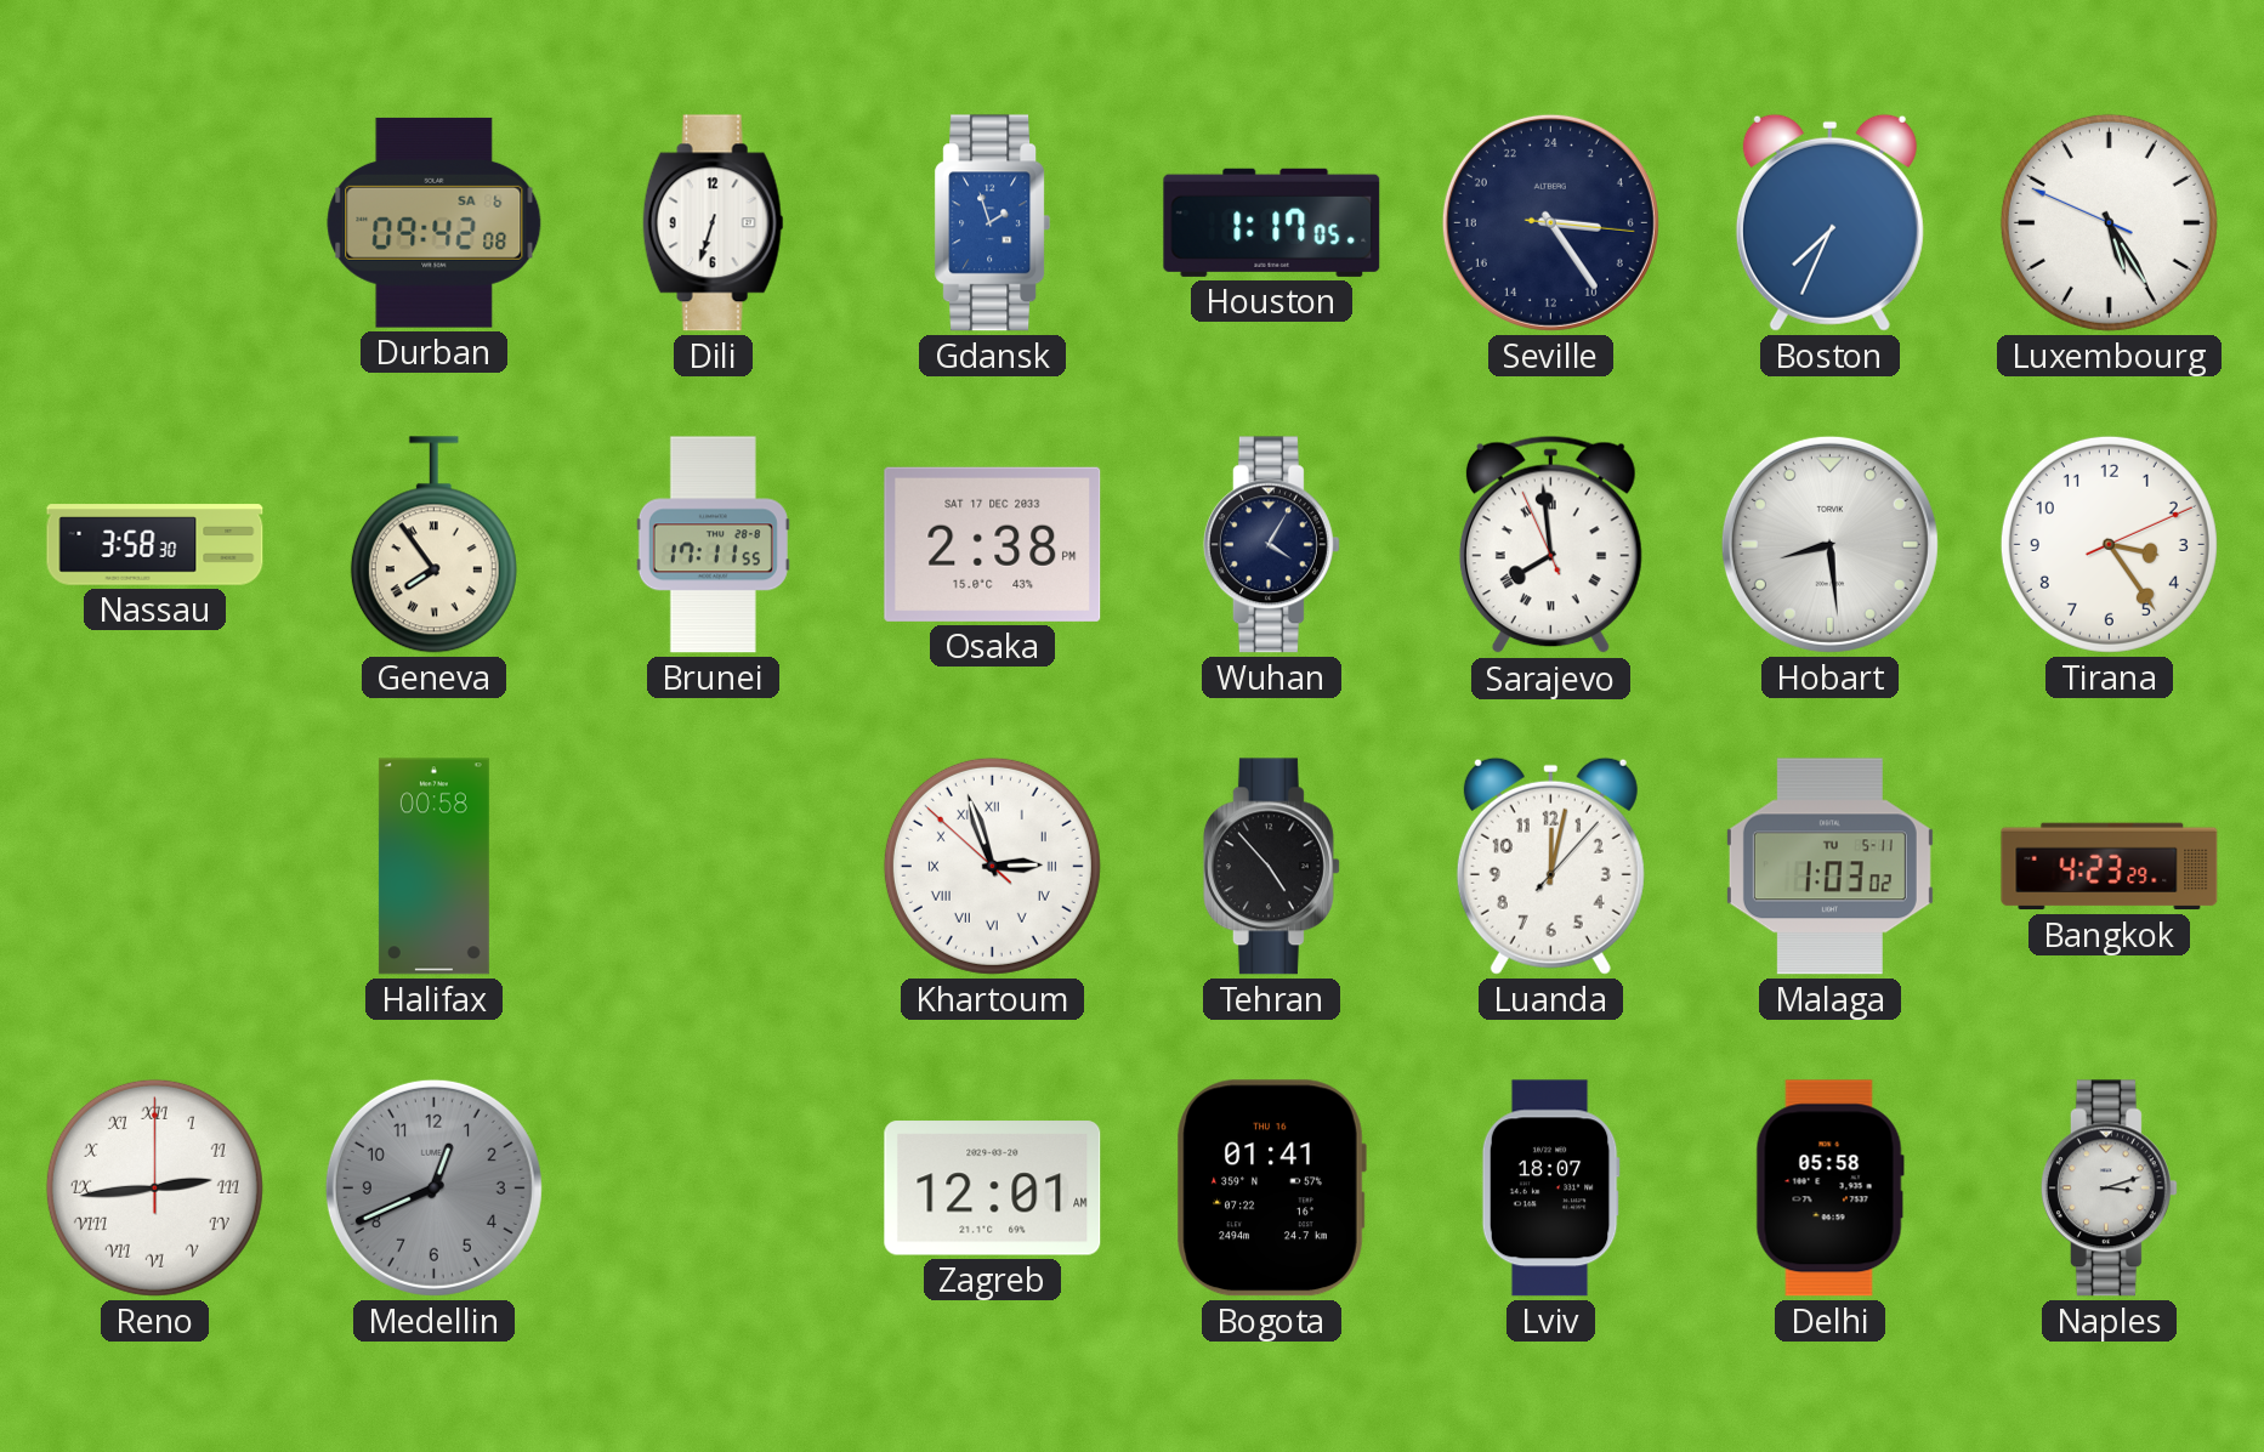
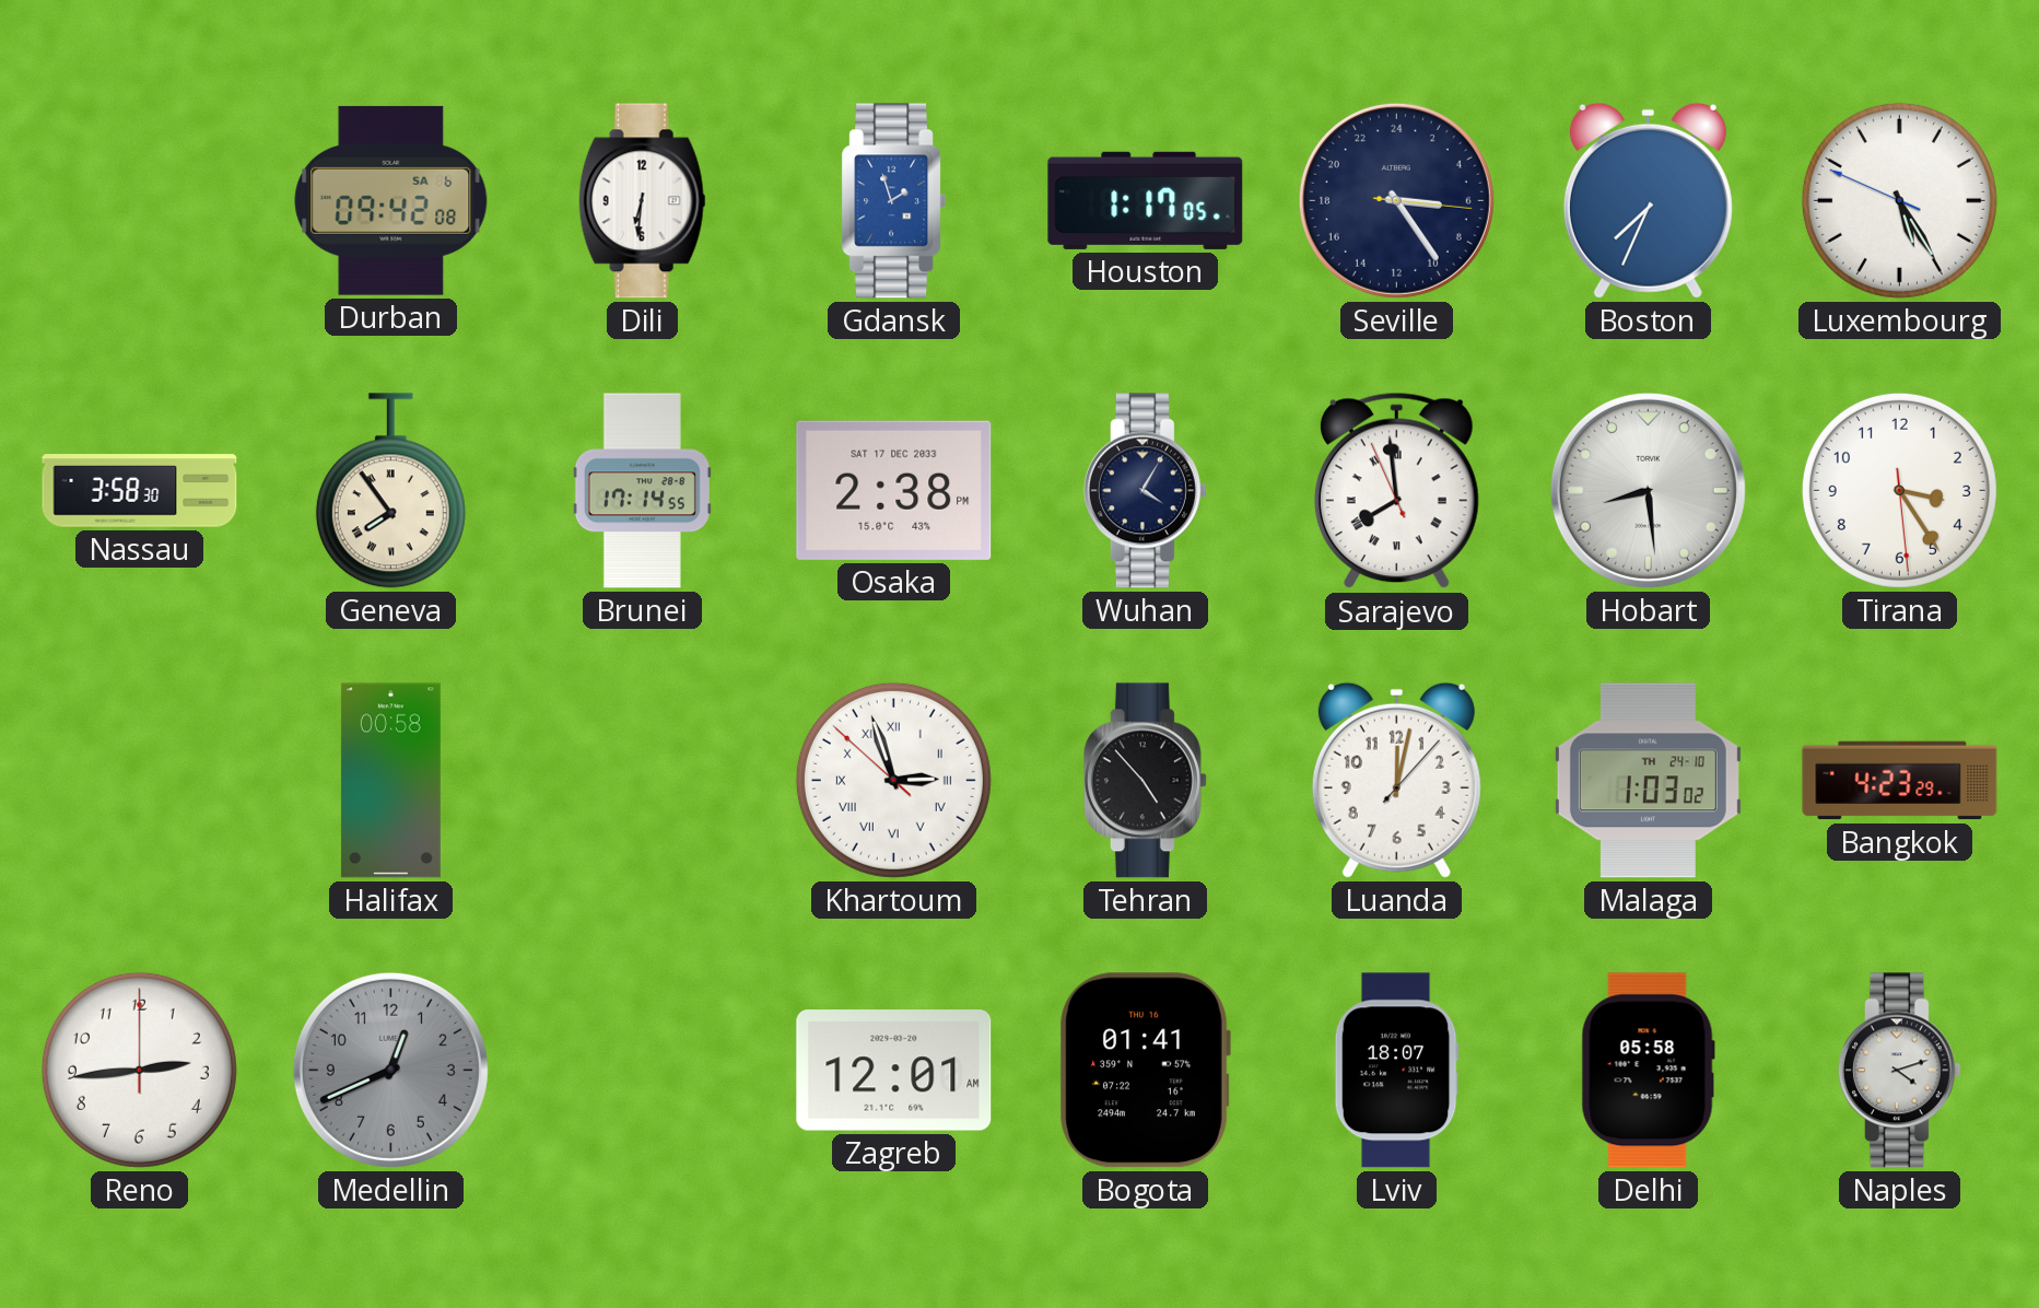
Dili: 6:33 -> 6:31
Brunei: 17:11 -> 17:14
Tirana: 3:24:11 -> 3:24:29
Malaga date: TU 5-11 -> TH 24-10
Reno numerals: Roman -> Arabic
Naples: 3:12 -> 4:12
